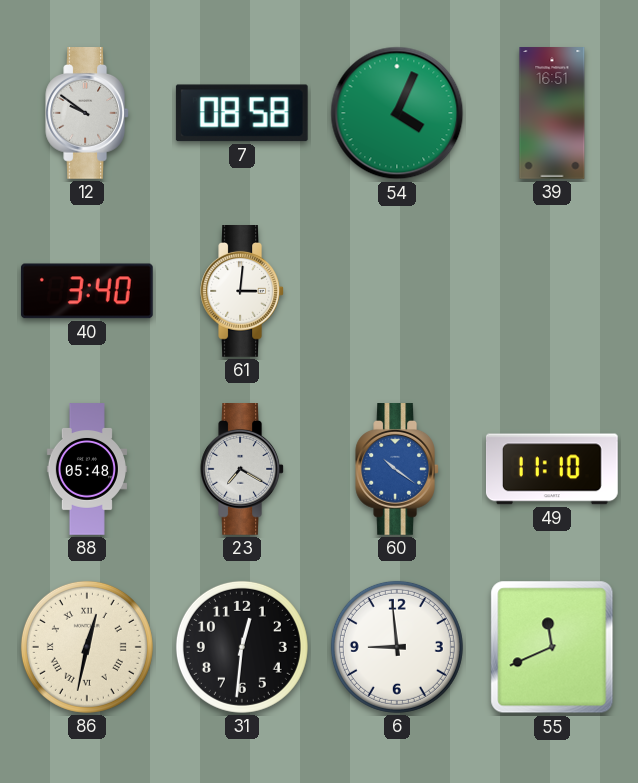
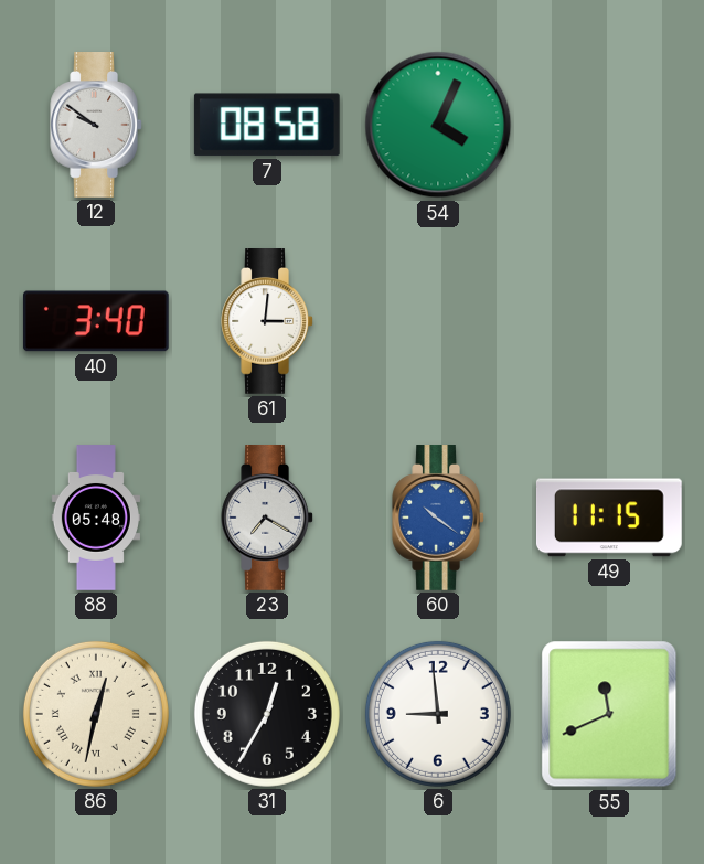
39: 16:51 -> none
49: 11:10 -> 11:15
31: 12:31 -> 12:35
